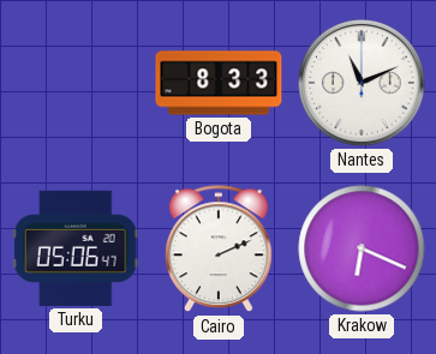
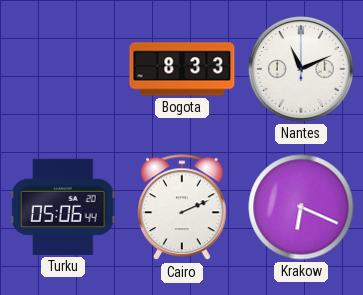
Turku: 05:06:47 -> 05:06:44
